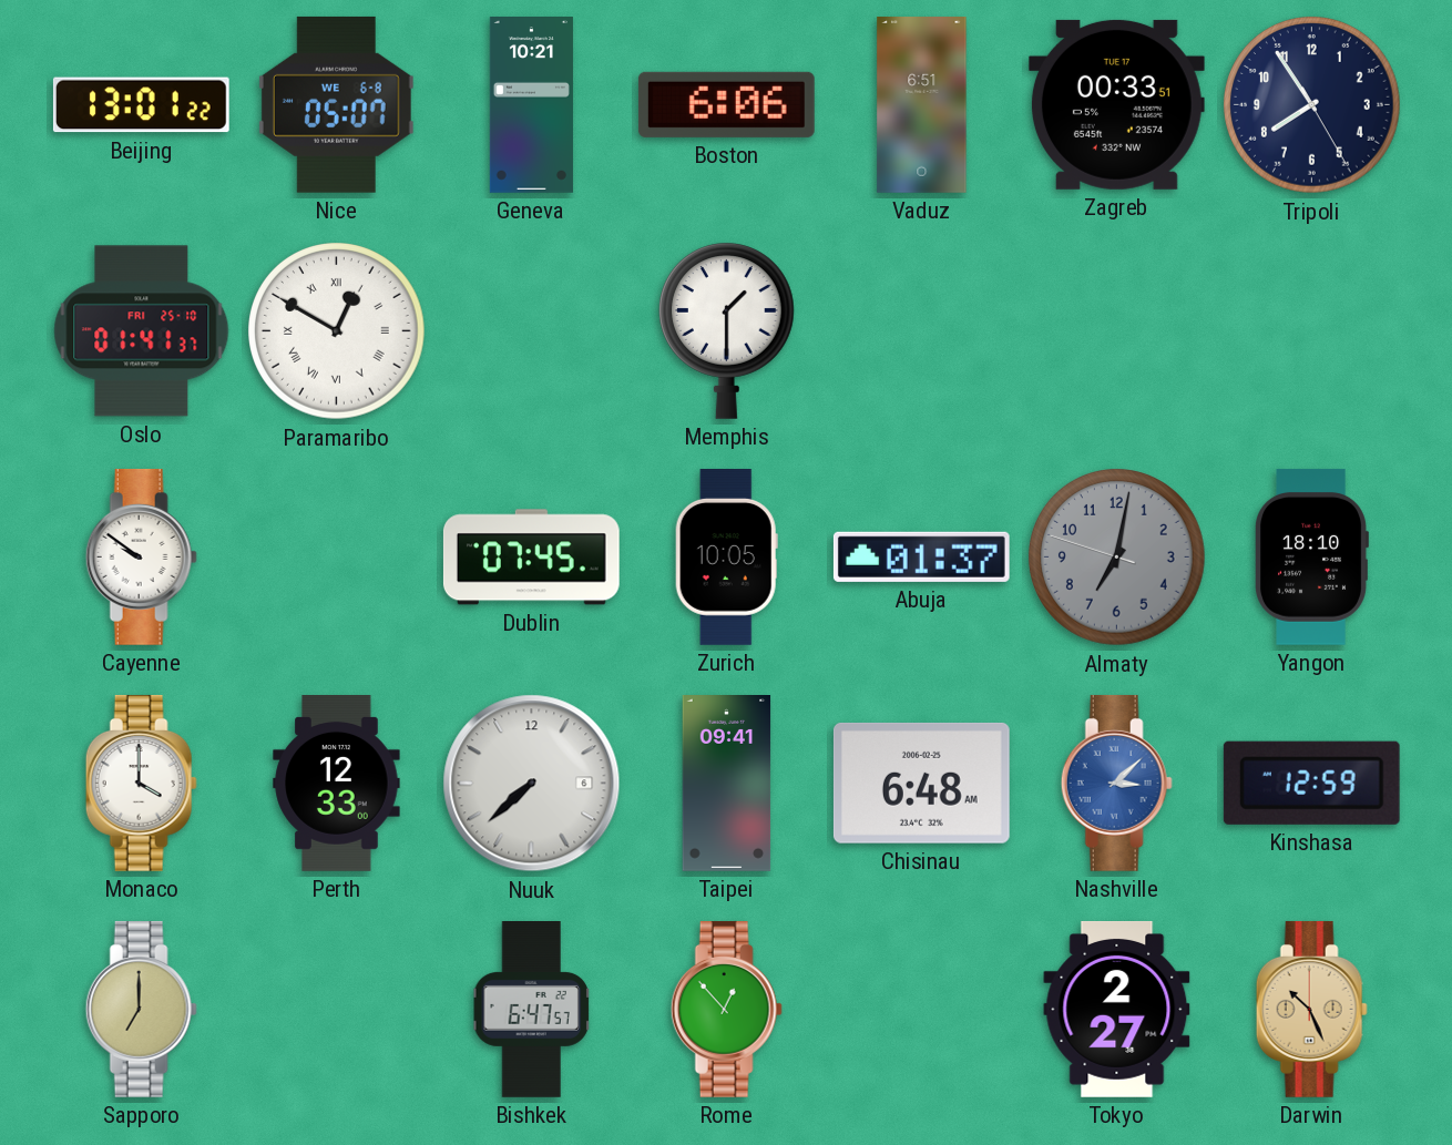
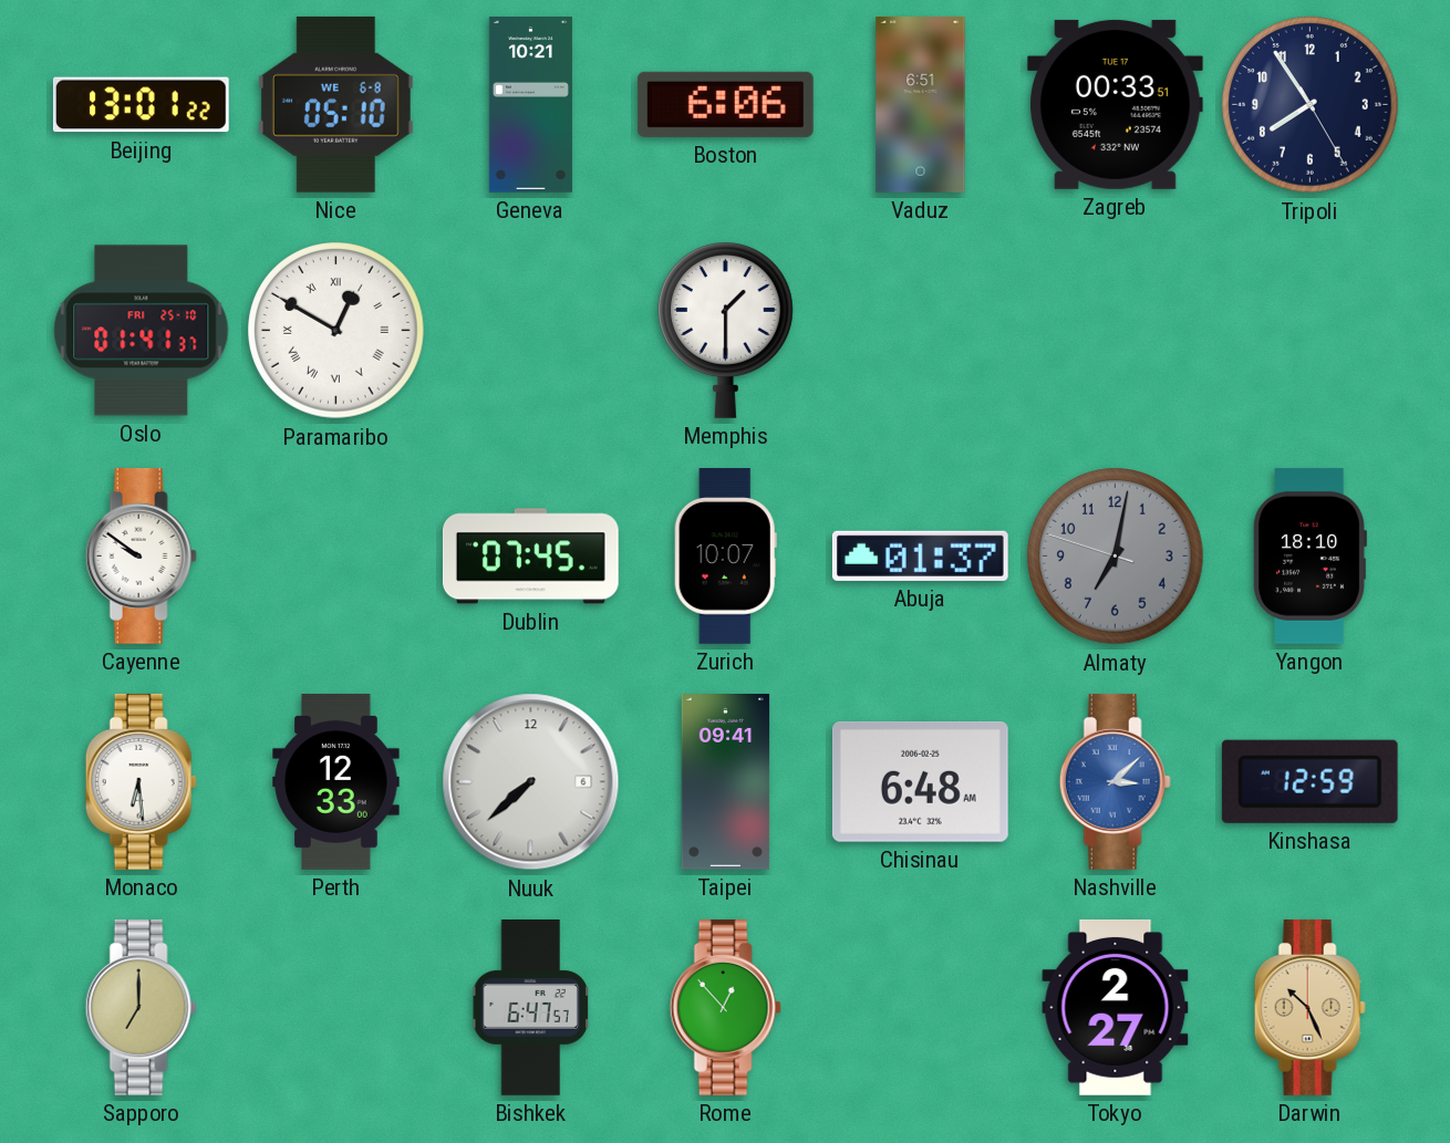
Nice: 05:07 -> 05:10
Zurich: 10:05 -> 10:07
Monaco: 4:00 -> 6:29
